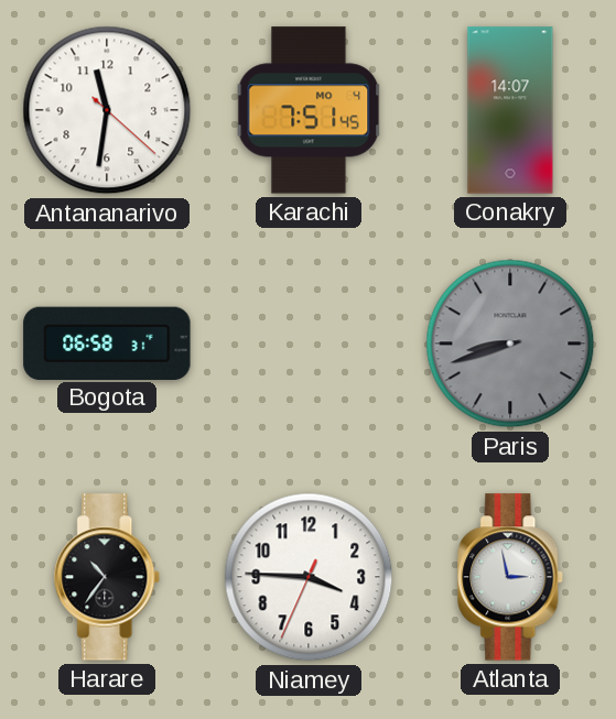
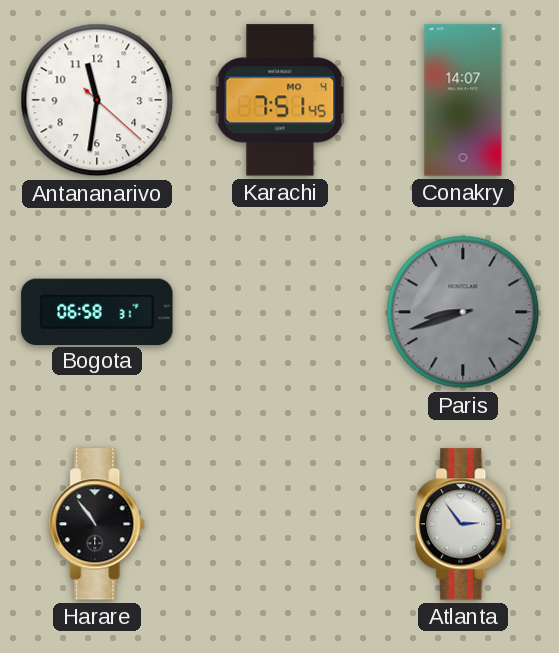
Harare: 10:36 -> 10:54
Niamey: 3:45 -> none
Atlanta: 2:58 -> 2:54
